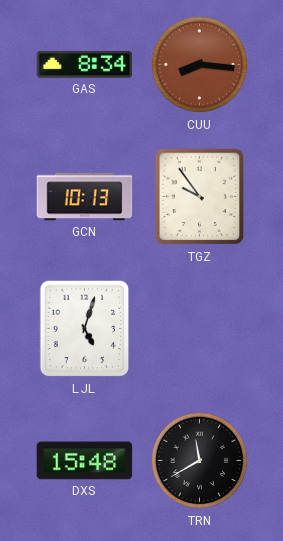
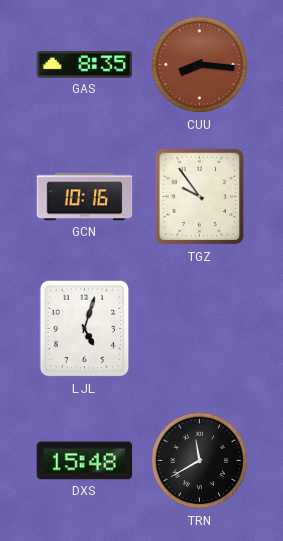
GAS: 8:34 -> 8:35
GCN: 10:13 -> 10:16
